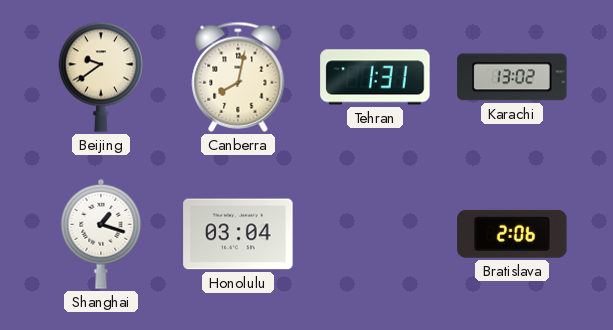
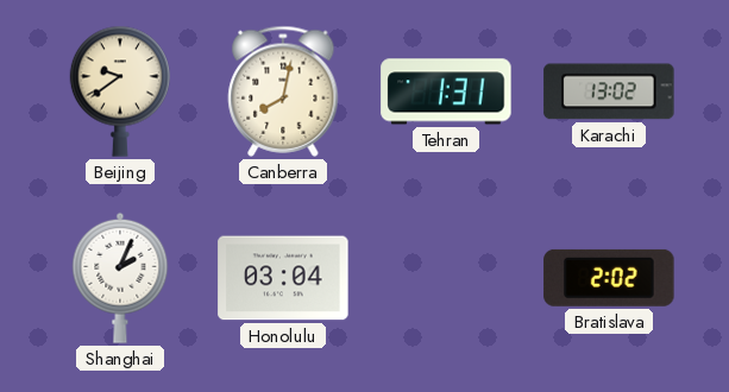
Shanghai: 1:18 -> 2:04
Bratislava: 2:06 -> 2:02
